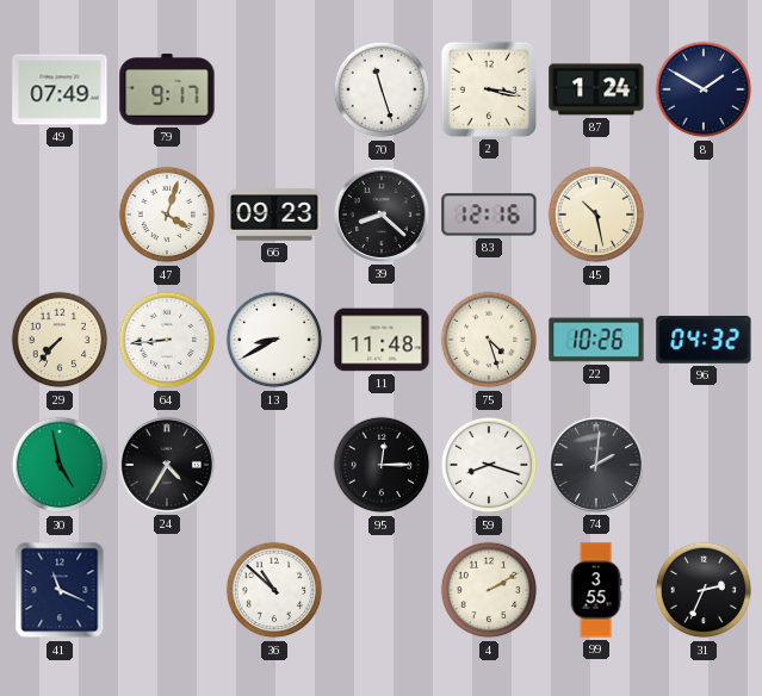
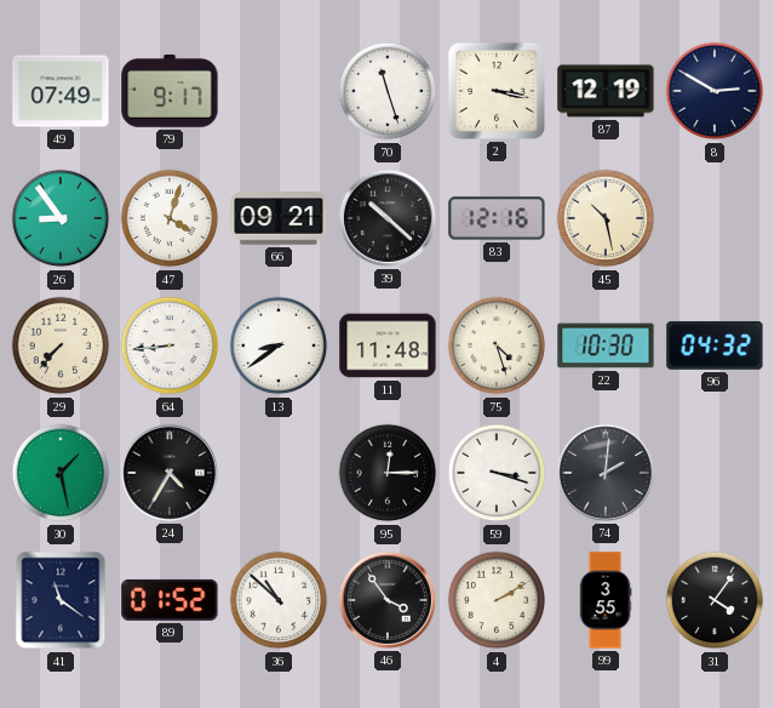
87: 1:24 -> 12:19
8: 1:50 -> 2:50
26: none -> 8:54
66: 09:23 -> 09:21
39: 8:22 -> 10:22
13: 8:40 -> 8:39
22: 10:26 -> 10:30
30: 4:58 -> 1:28
59: 8:18 -> 3:18
41: 11:19 -> 11:21
89: none -> 01:52
46: none -> 3:54
31: 2:34 -> 4:06
